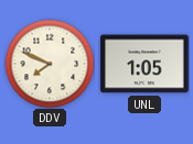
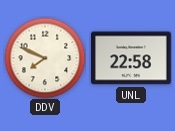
UNL: 1:05 -> 22:58
